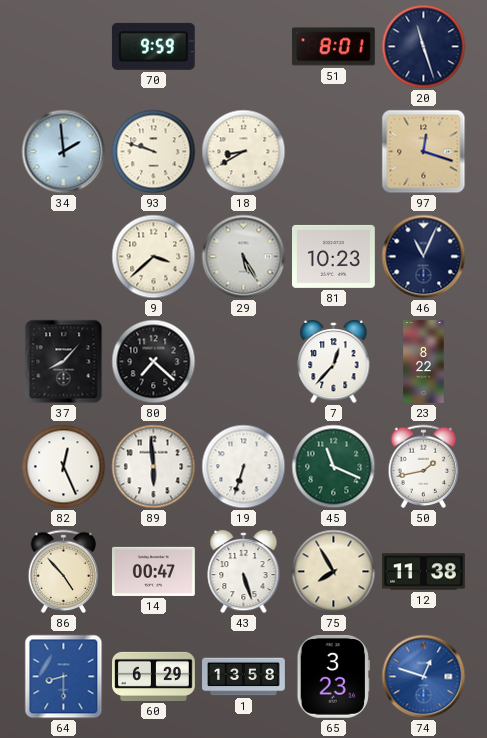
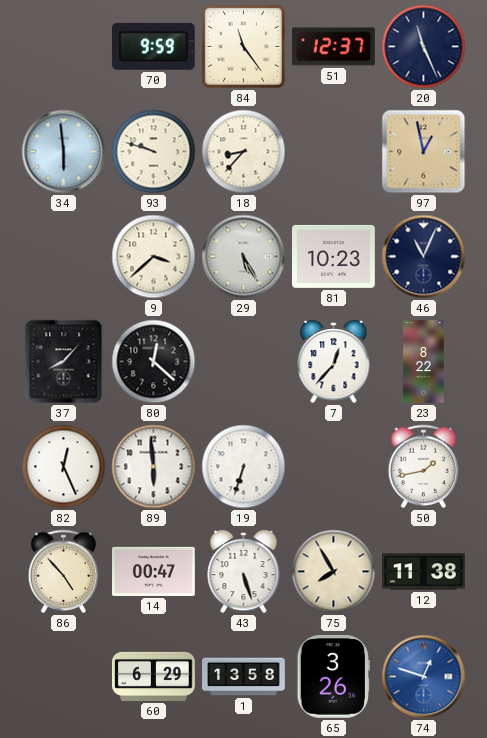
84: none -> 11:24
51: 8:01 -> 12:37
20: 11:27 -> 11:26
34: 1:59 -> 5:59
18: 8:40 -> 8:37
97: 12:18 -> 12:58
80: 7:22 -> 12:22
45: 11:19 -> none
64: 8:30 -> none
65: 3:23 -> 3:26
